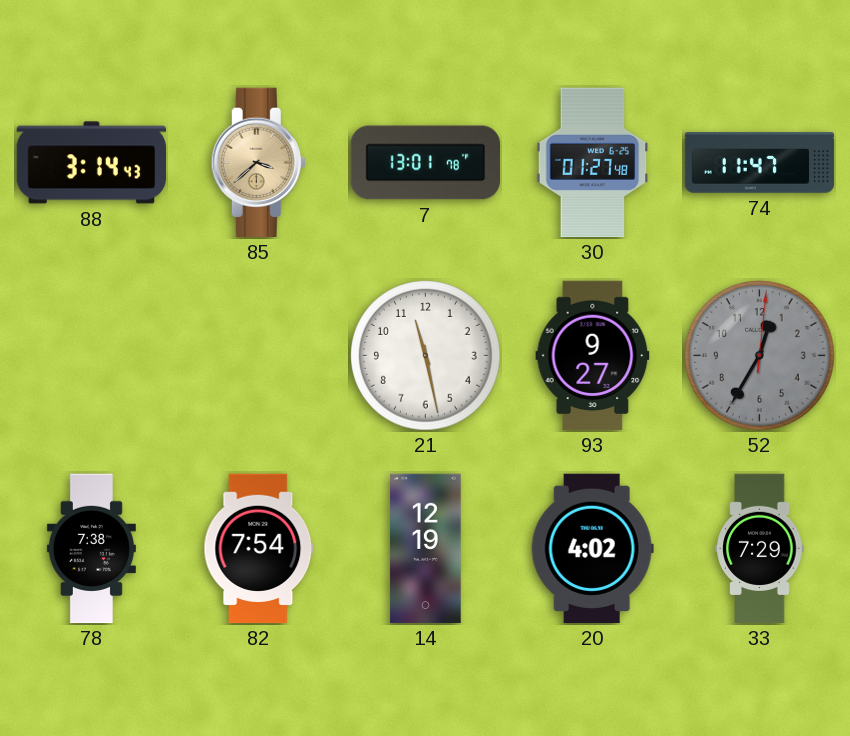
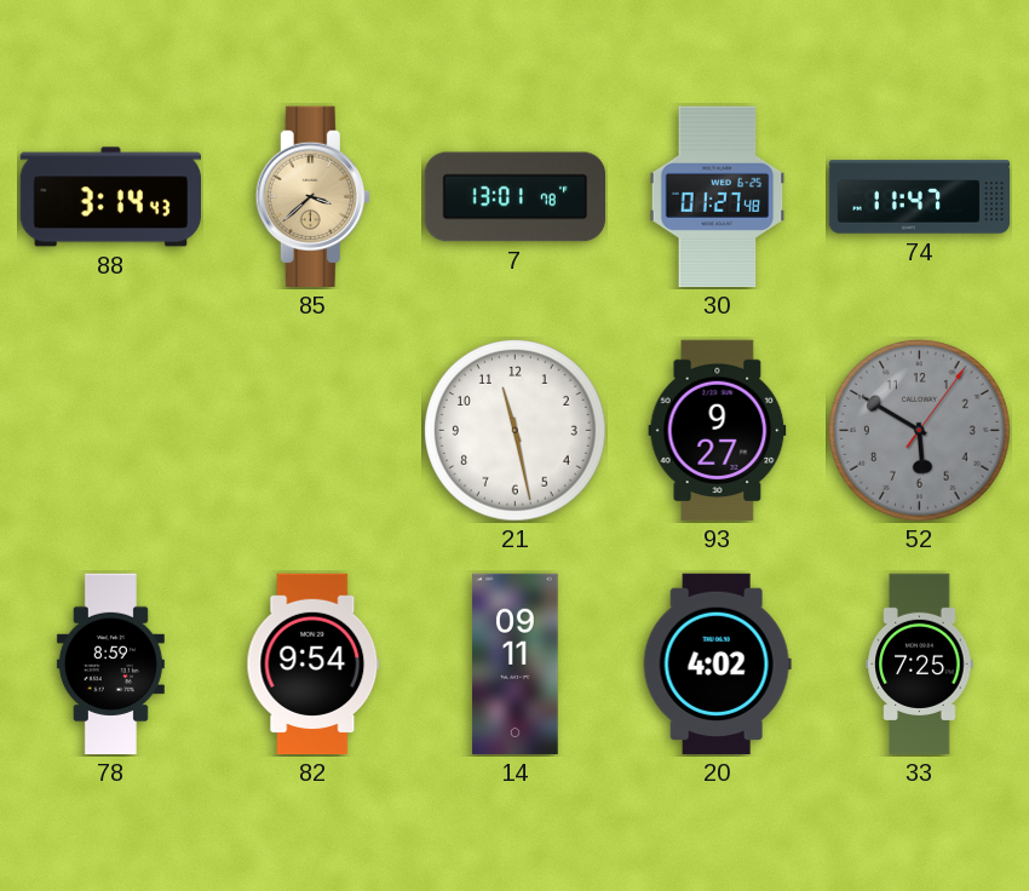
52: 12:35 -> 5:50
78: 7:38 -> 8:59
82: 7:54 -> 9:54
14: 12:19 -> 09:11
33: 7:29 -> 7:25
